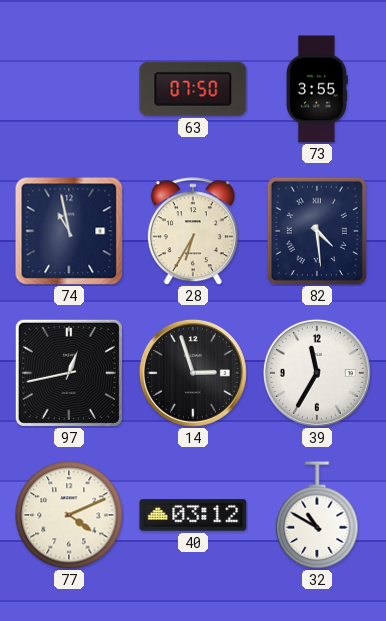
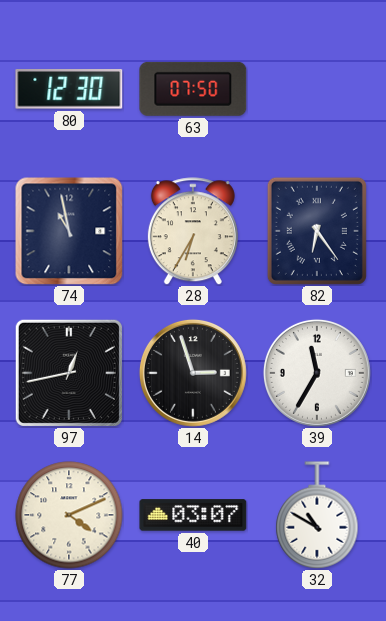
80: none -> 12:30
73: 3:55 -> none
82: 4:29 -> 6:24
40: 03:12 -> 03:07
